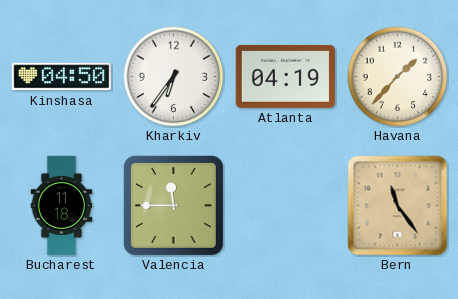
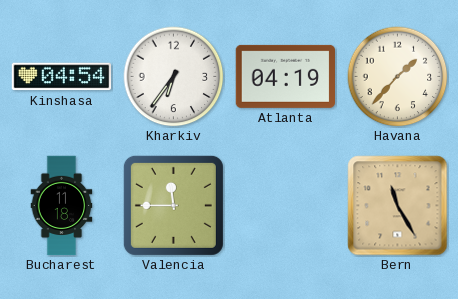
Kinshasa: 04:50 -> 04:54
Bern: 11:24 -> 11:25
